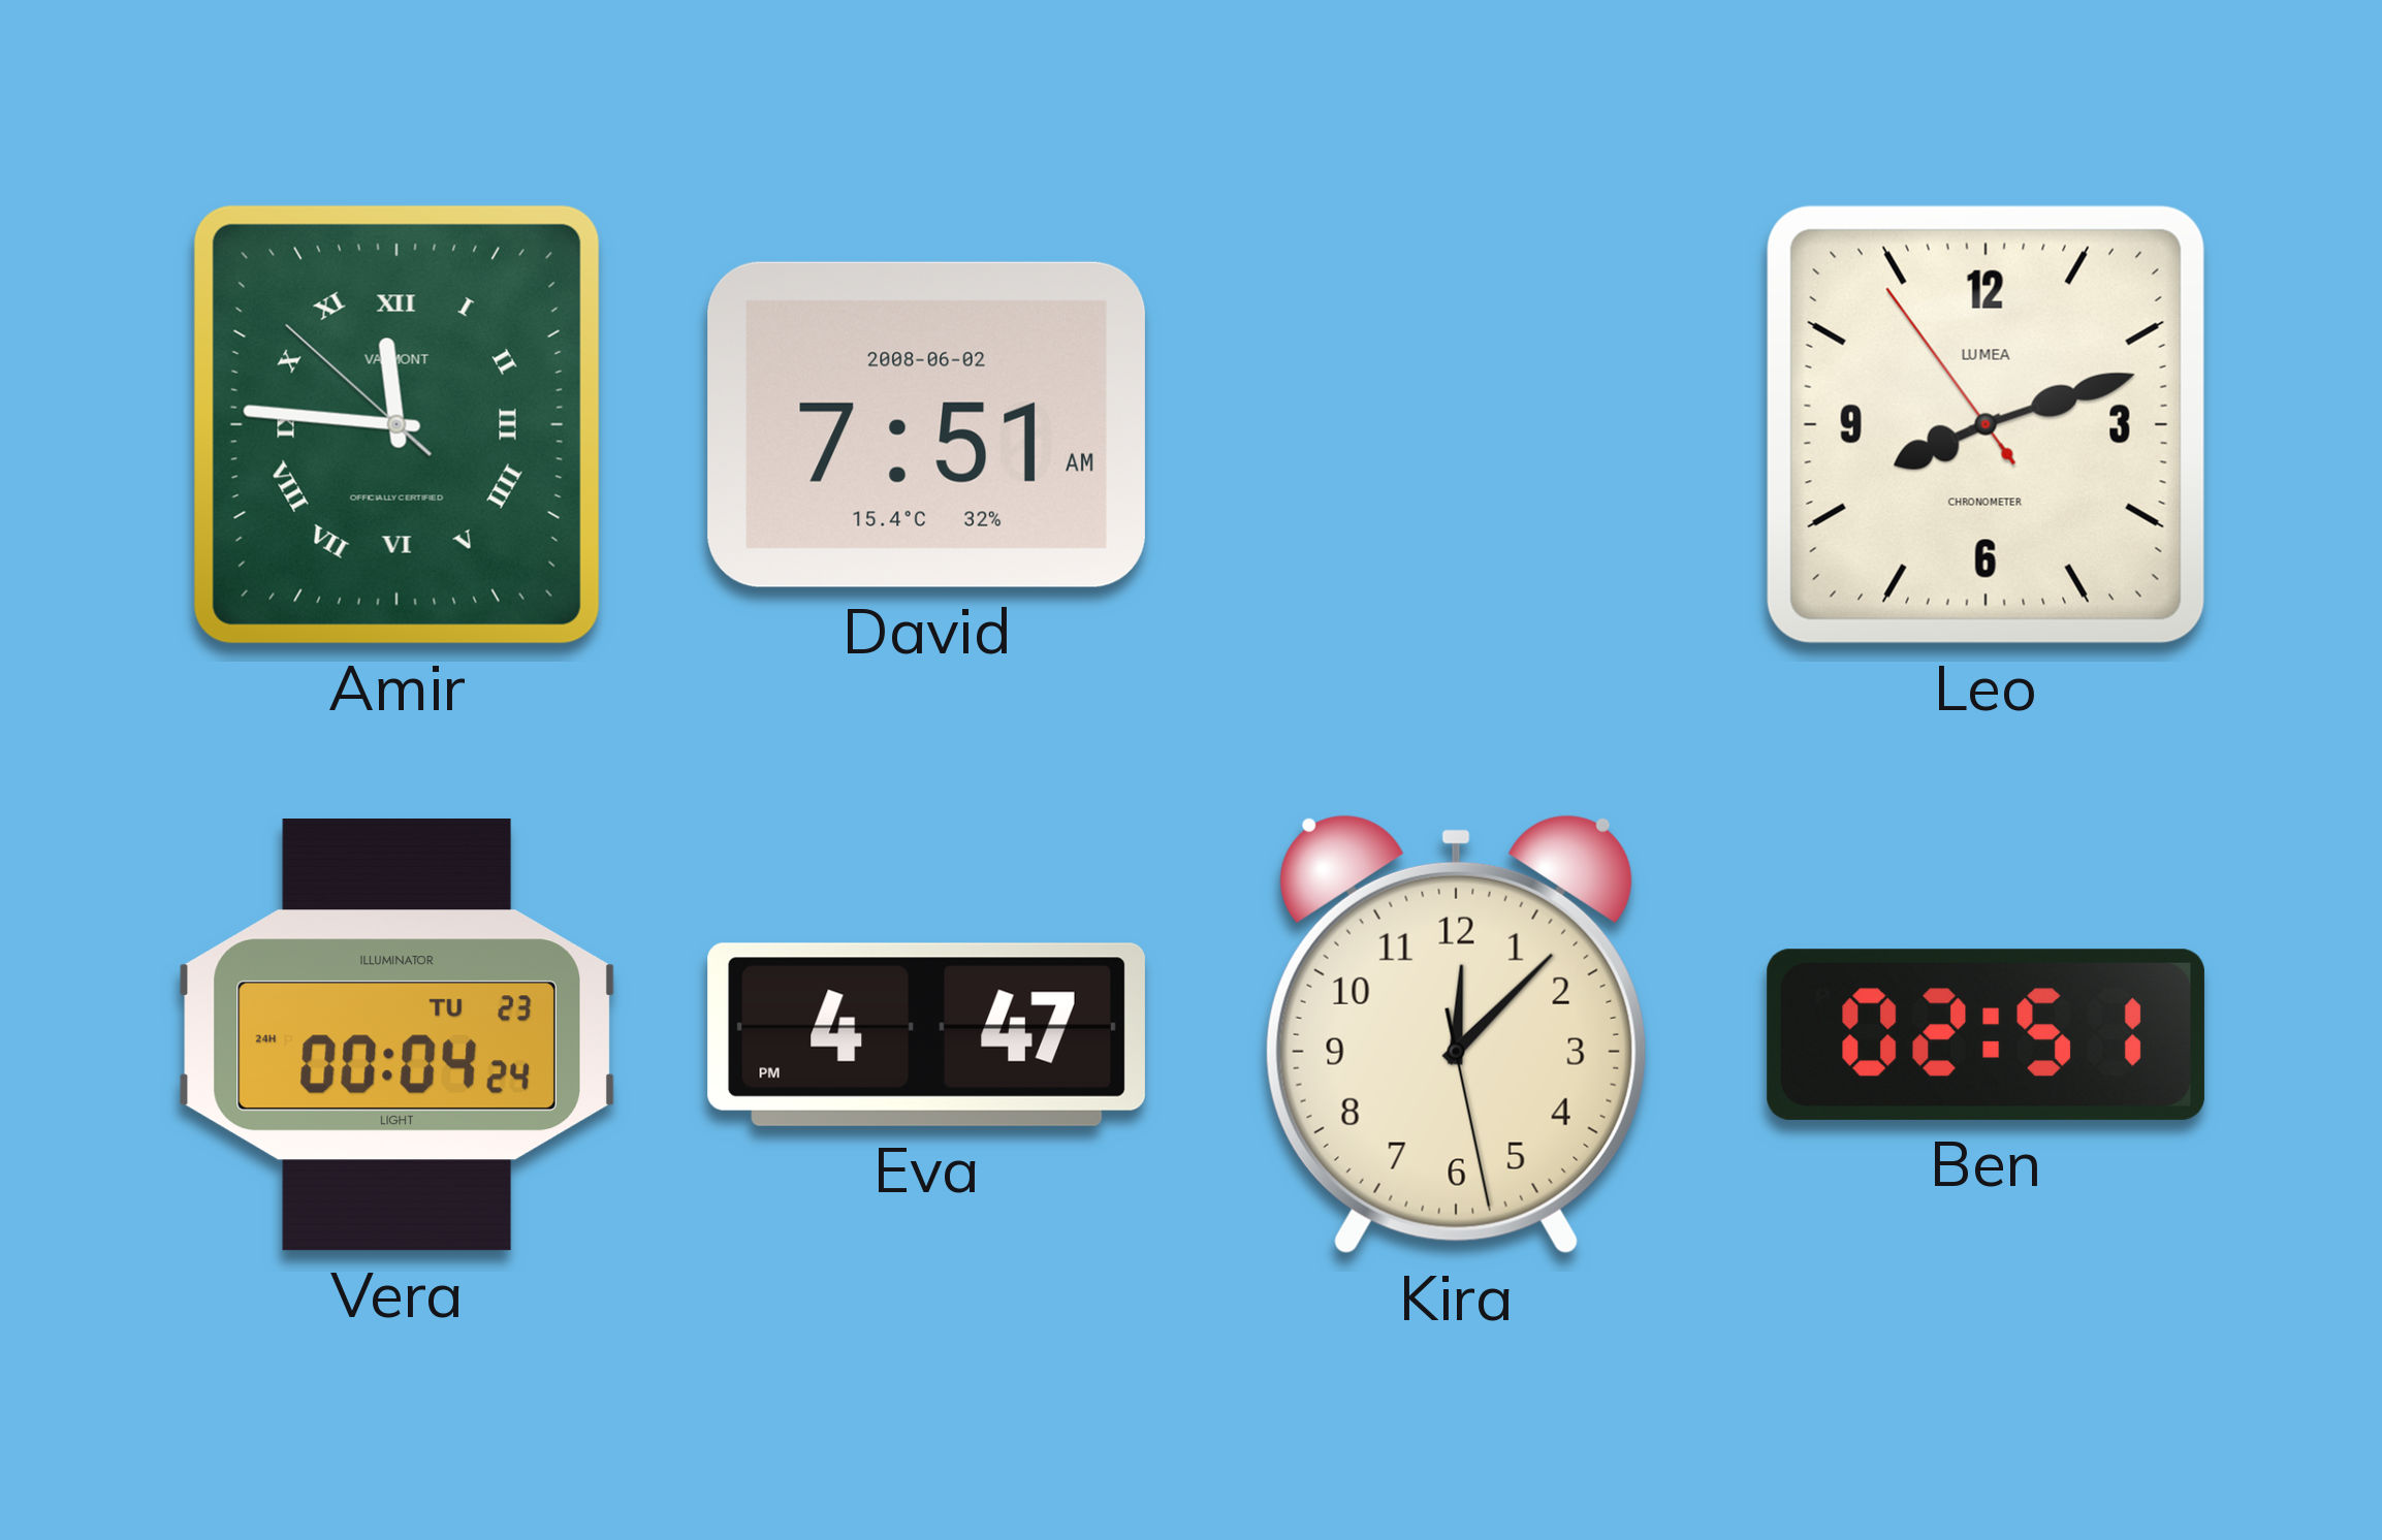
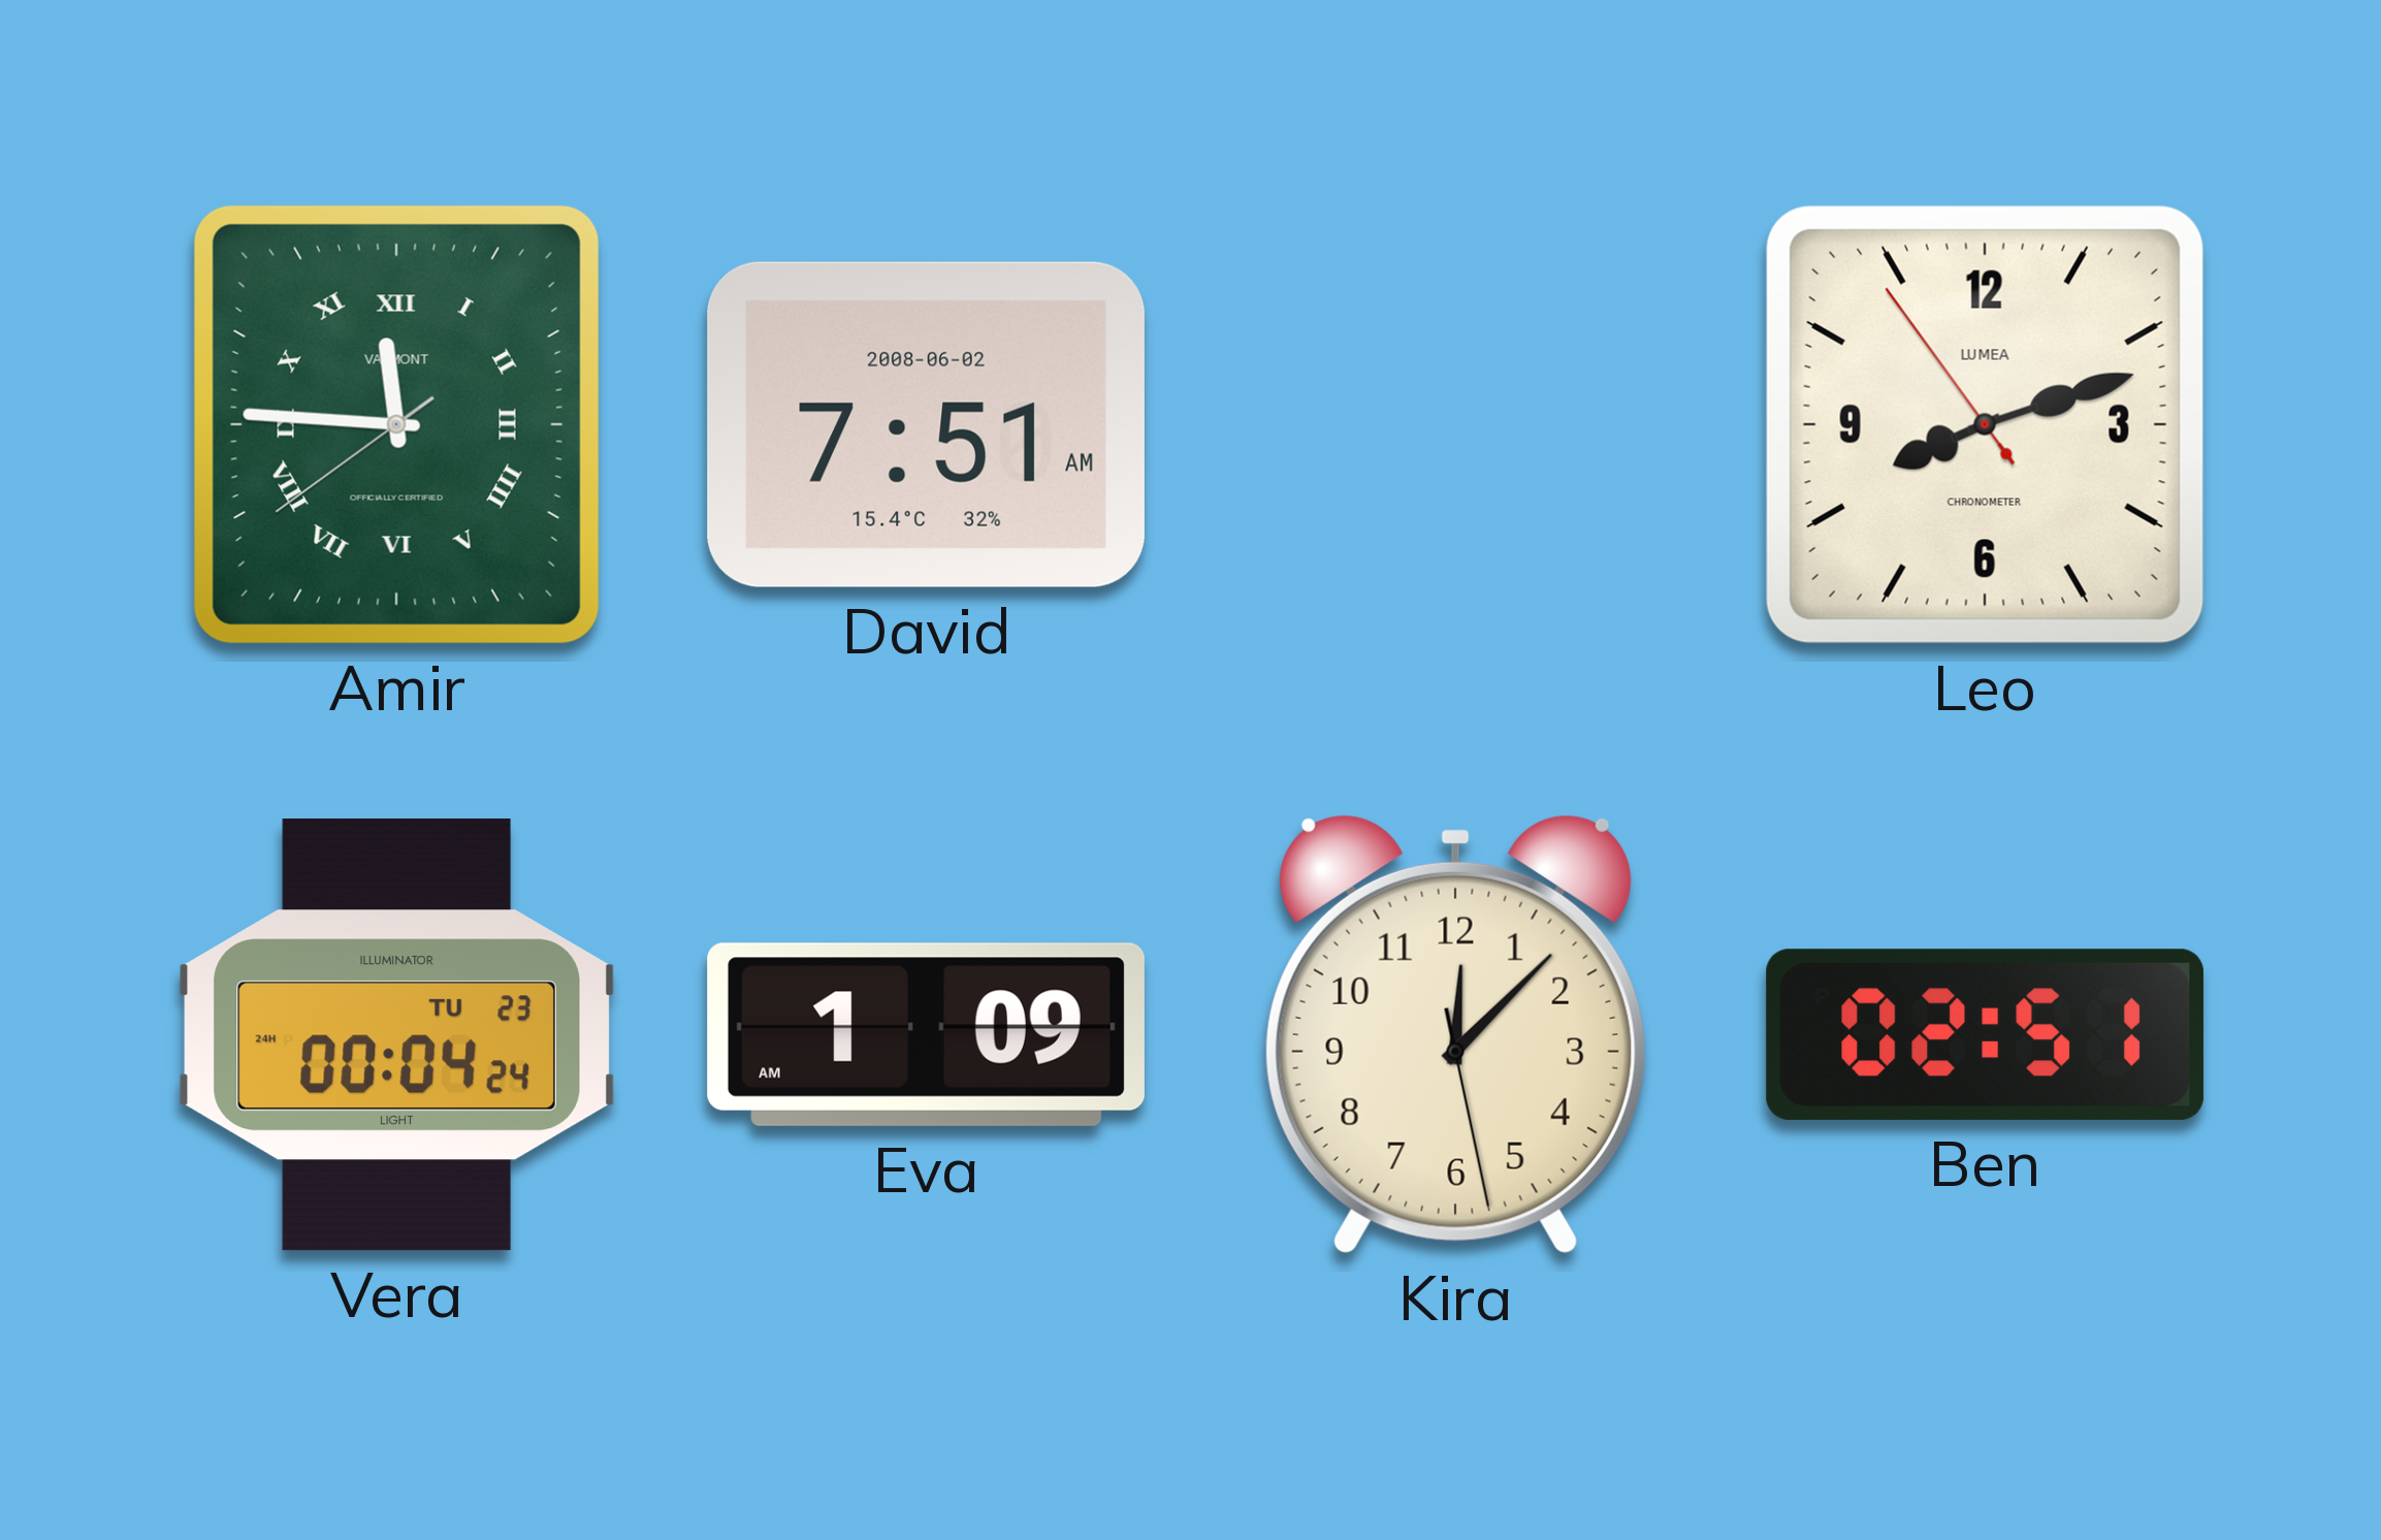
Amir: 11:45:52 -> 11:45:39
Eva: 4:47 -> 1:09
